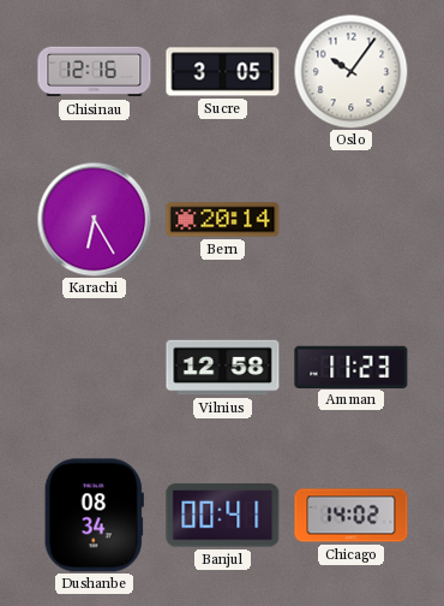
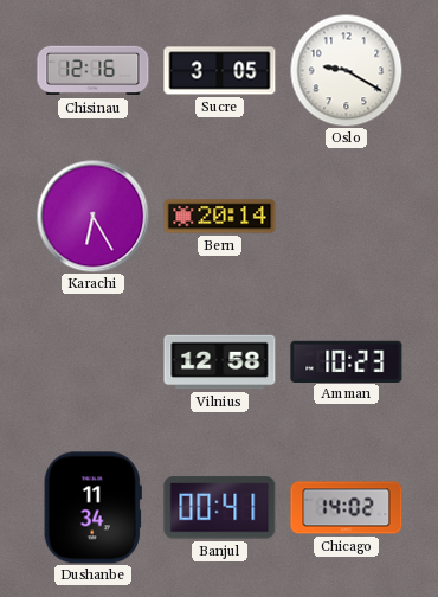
Oslo: 10:06 -> 9:20
Amman: 11:23 -> 10:23
Dushanbe: 08:34 -> 11:34
